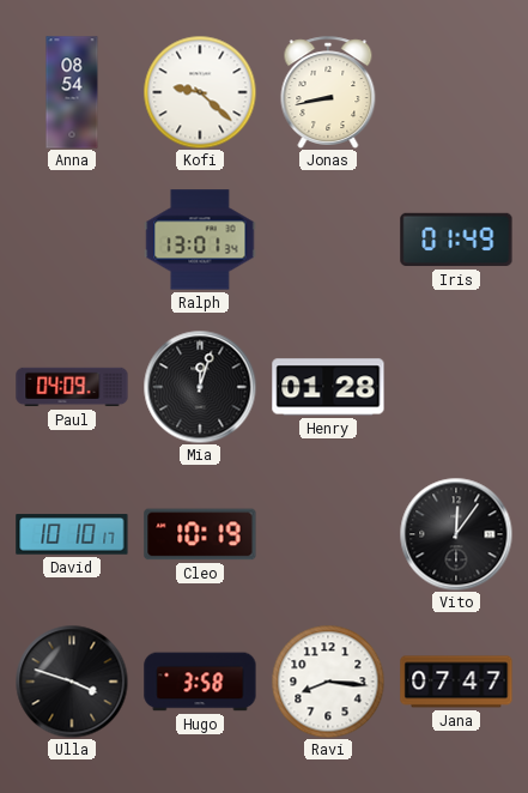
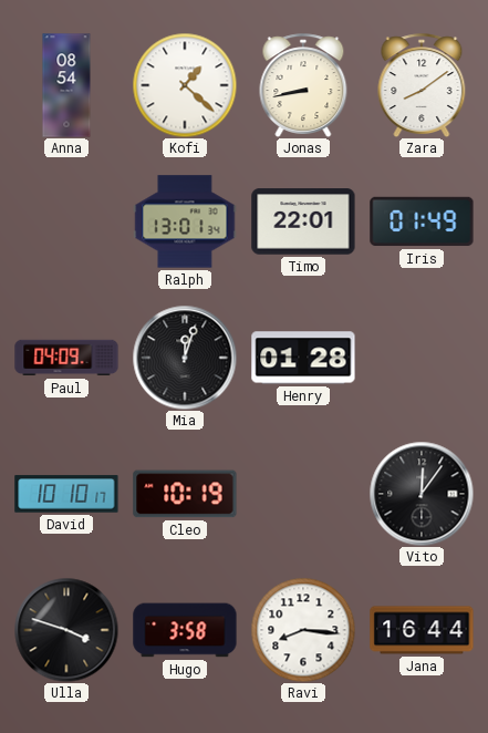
Kofi: 9:22 -> 1:22
Zara: none -> 8:09
Timo: none -> 22:01
Jana: 07:47 -> 16:44
